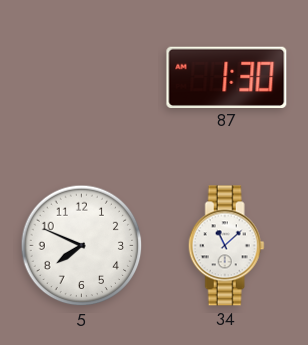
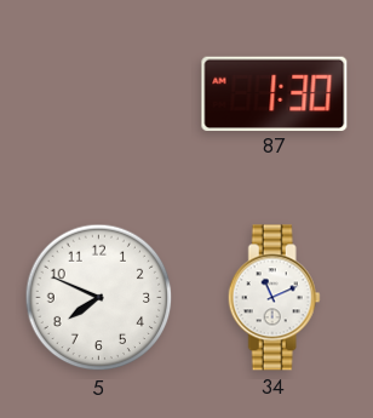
34: 11:08 -> 11:11
